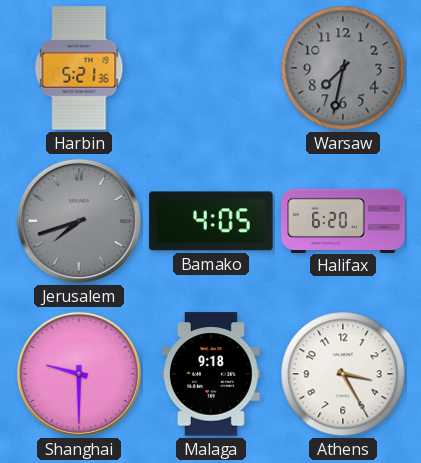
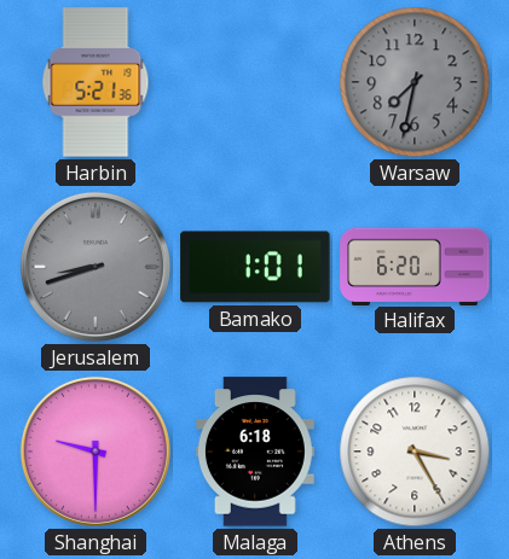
Jerusalem: 7:42 -> 8:42
Bamako: 4:05 -> 1:01
Malaga: 9:18 -> 6:18
